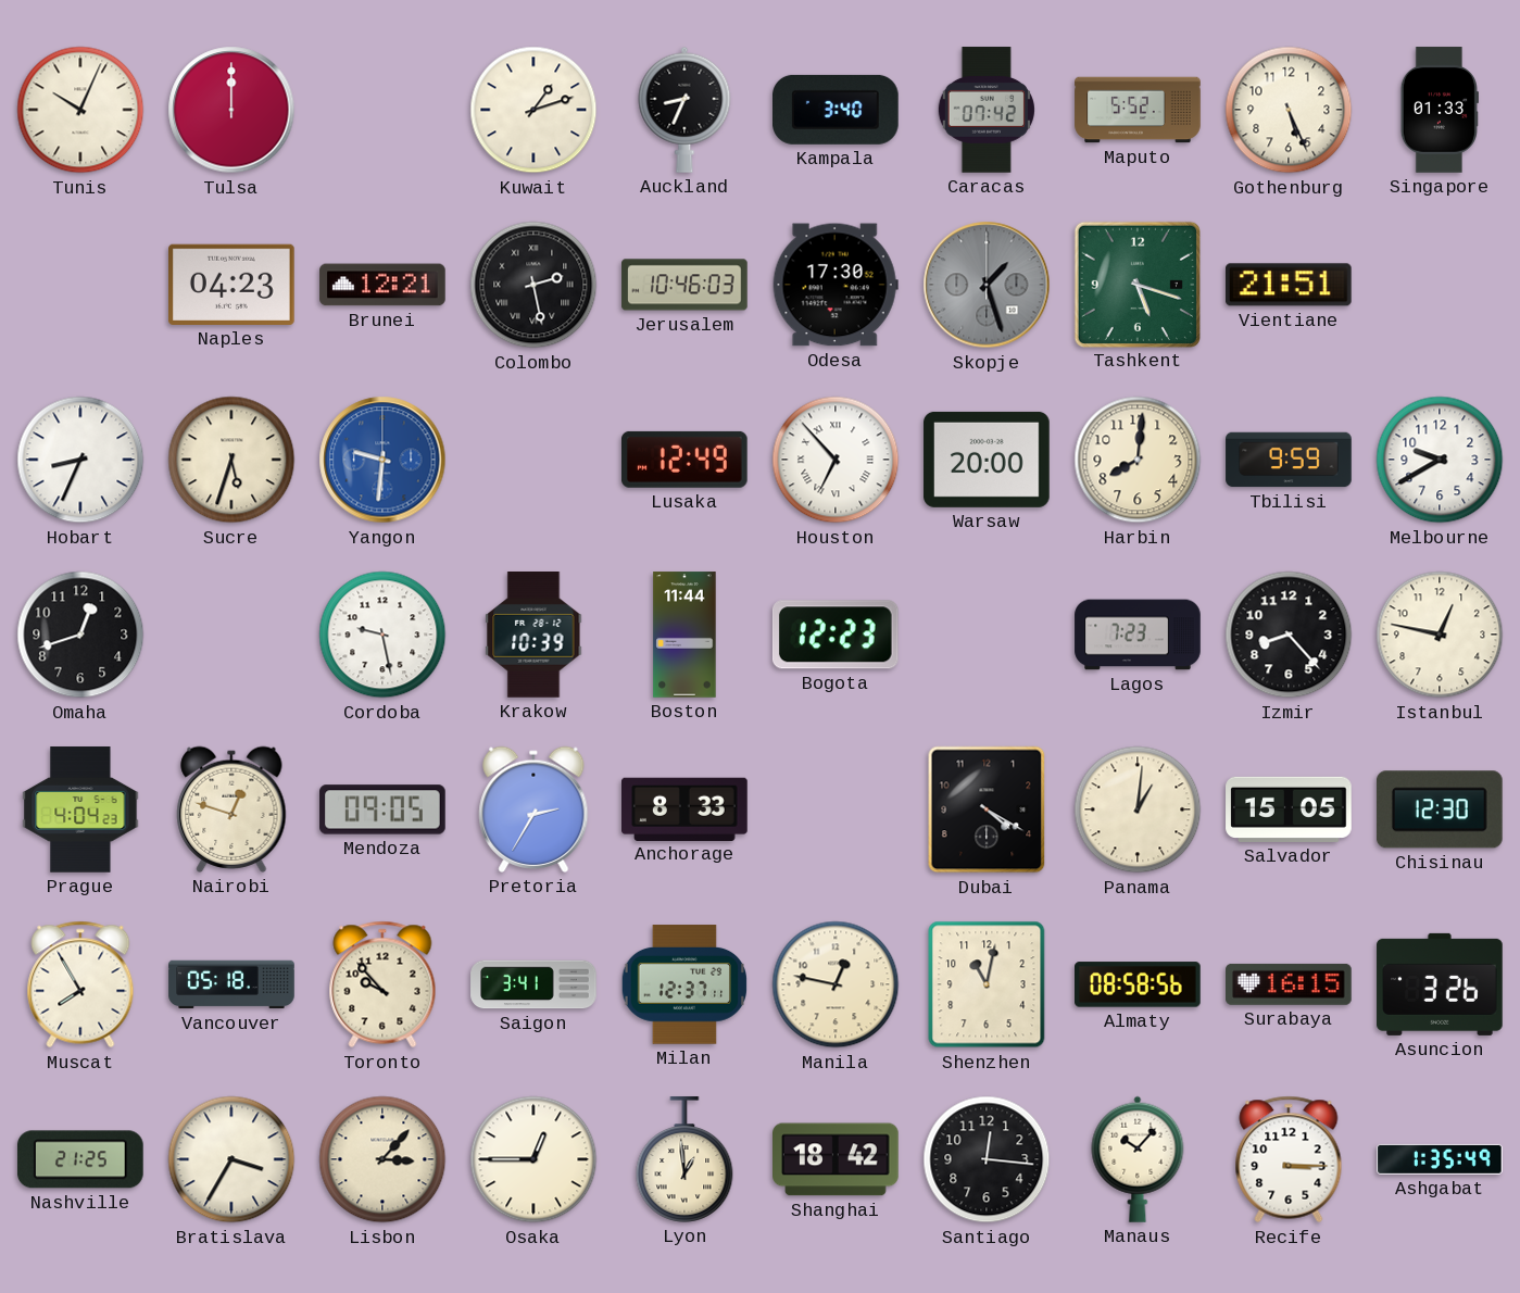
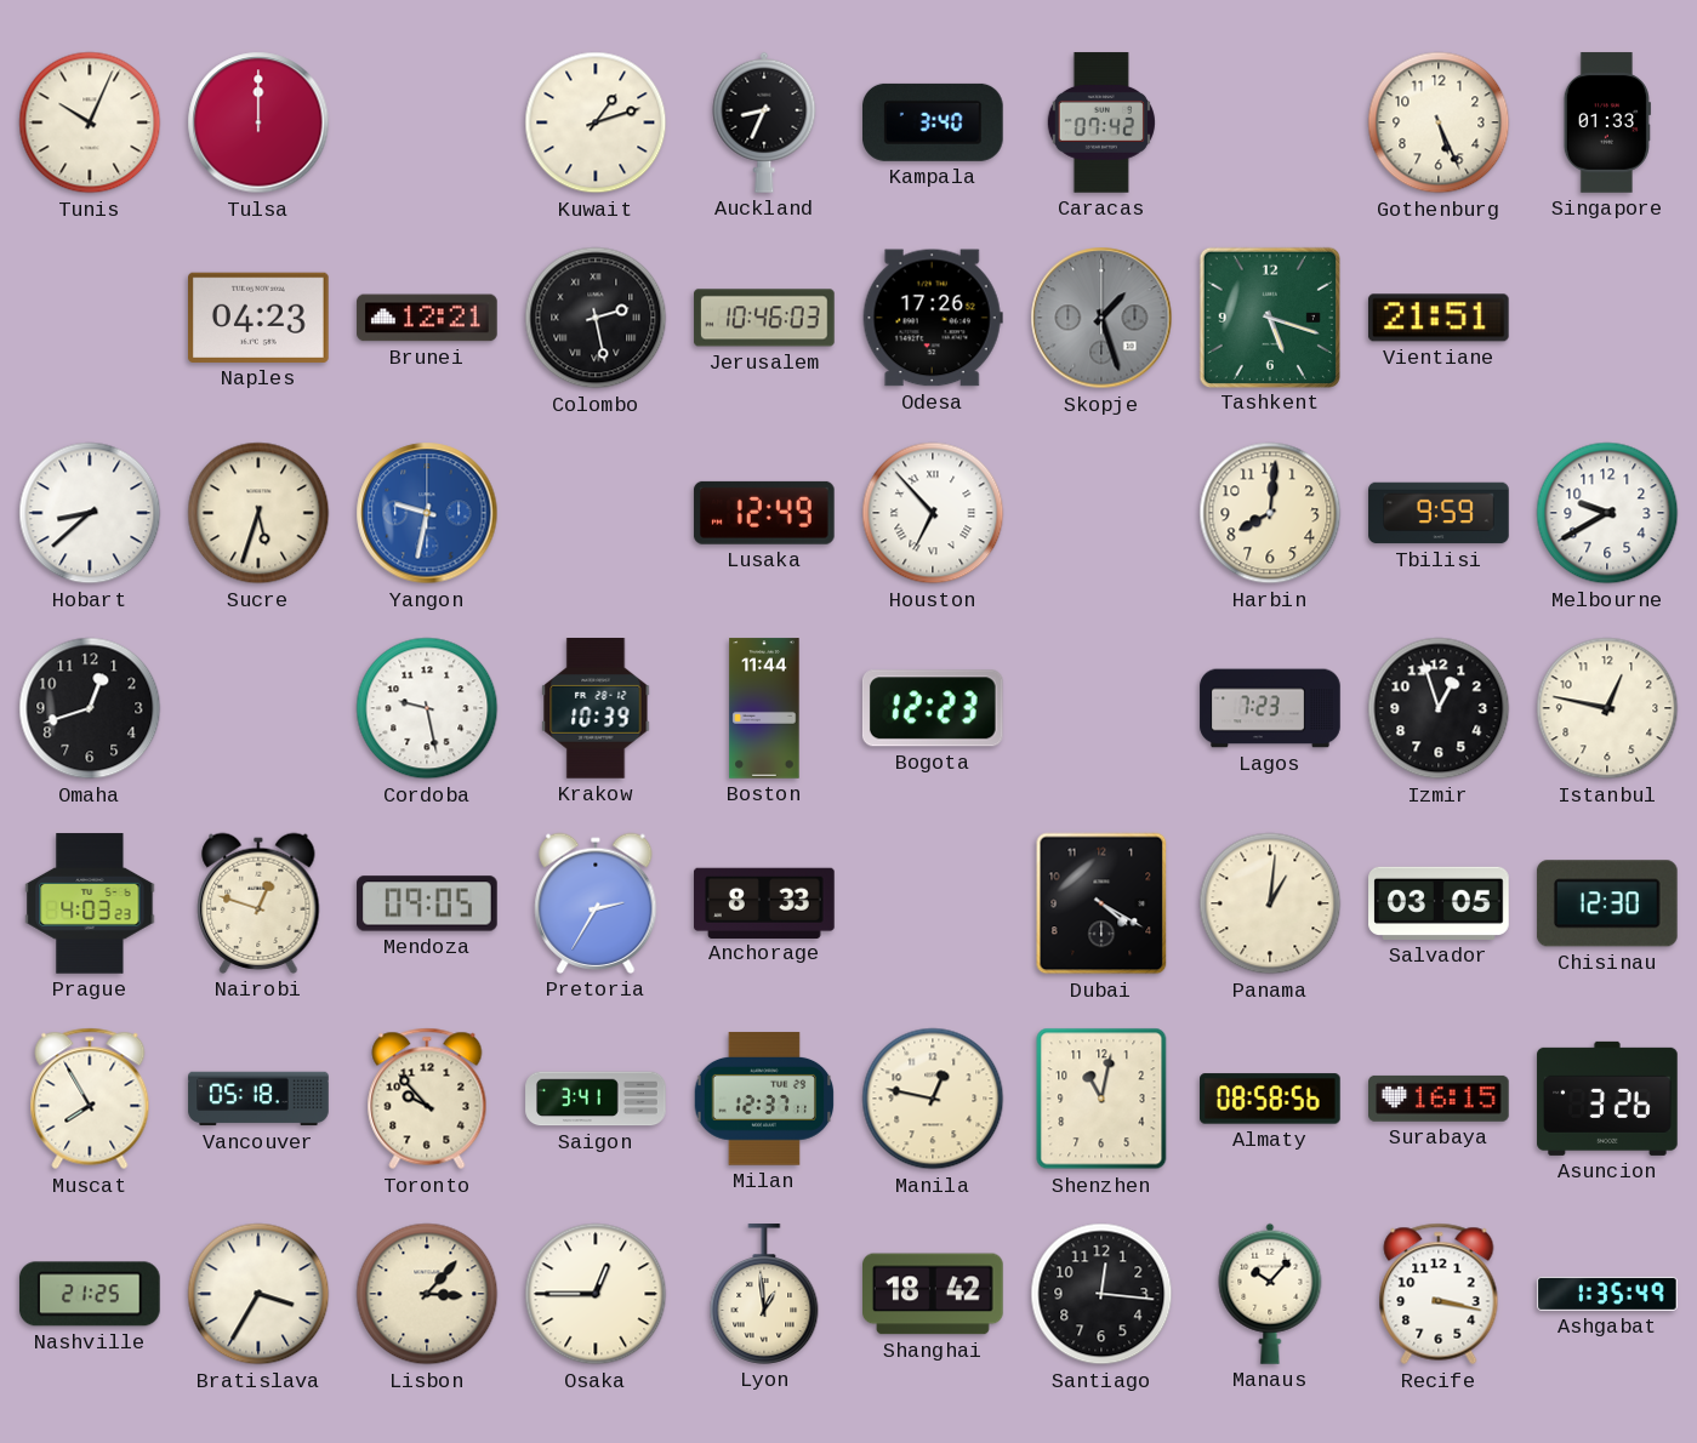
Maputo: 5:52 -> none
Odesa: 17:30 -> 17:26
Hobart: 8:34 -> 8:38
Yangon: 9:31 -> 9:32
Warsaw: 20:00 -> none
Izmir: 8:23 -> 12:57
Prague: 4:04 -> 4:03
Salvador: 15:05 -> 03:05
Recife: 3:15 -> 3:17
